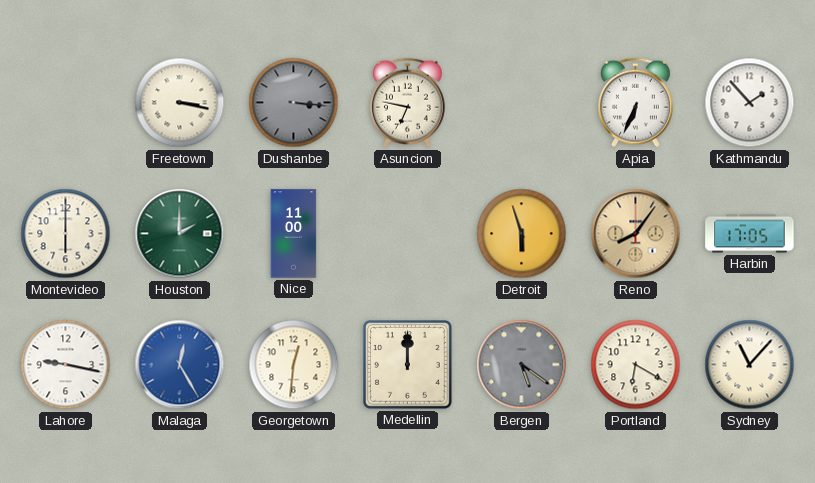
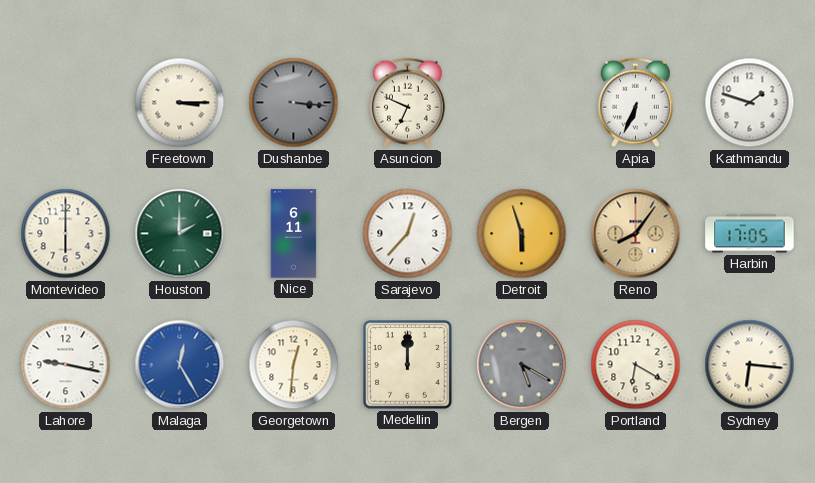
Freetown: 3:17 -> 3:15
Asuncion: 6:47 -> 6:49
Kathmandu: 1:53 -> 1:48
Nice: 11:00 -> 6:11
Sarajevo: none -> 12:37
Bergen: 5:21 -> 5:20
Sydney: 11:07 -> 6:16
